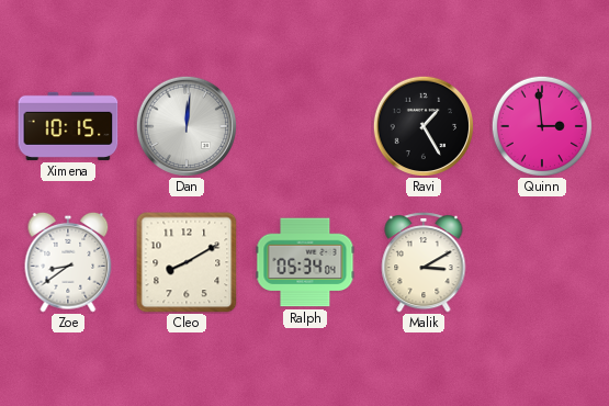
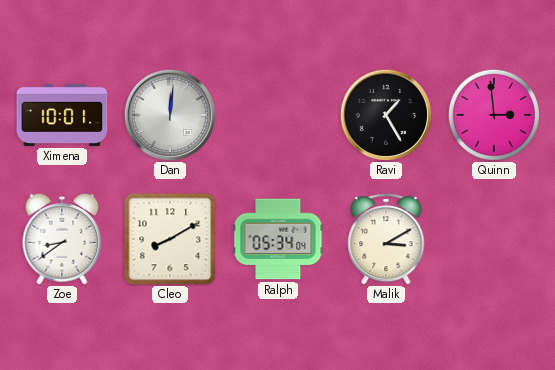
Ximena: 10:15 -> 10:01
